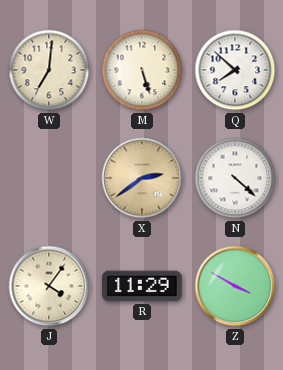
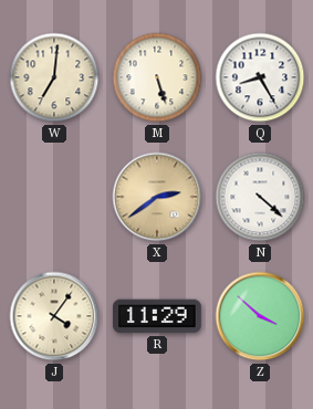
Q: 7:52 -> 8:25
Z: 3:50 -> 3:52
